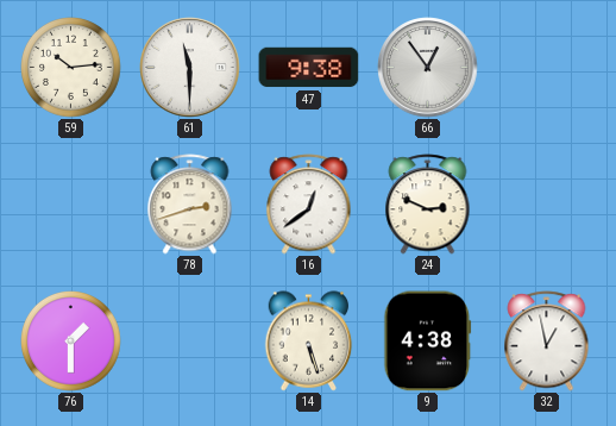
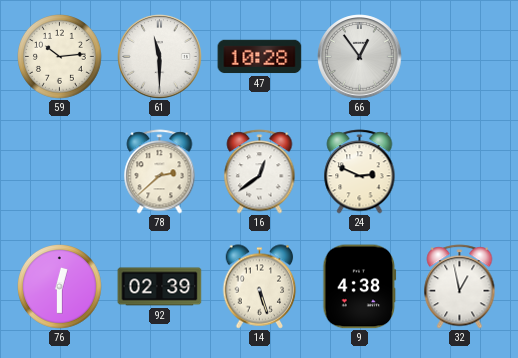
47: 9:38 -> 10:28
78: 2:42 -> 2:38
76: 1:30 -> 12:30
92: none -> 02:39
